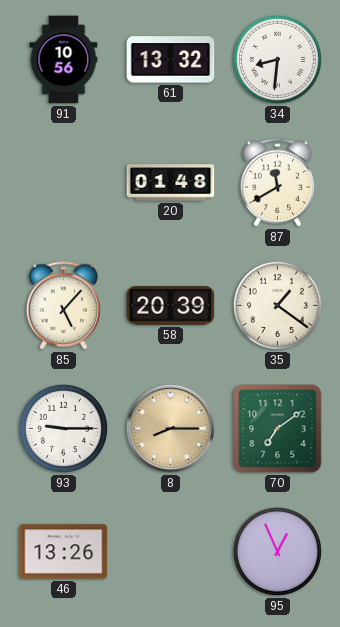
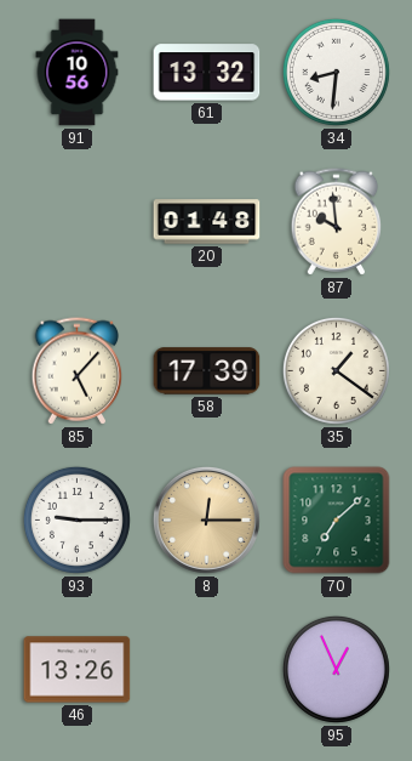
87: 11:40 -> 9:59
58: 20:39 -> 17:39
8: 8:15 -> 12:15
70: 7:09 -> 7:08
